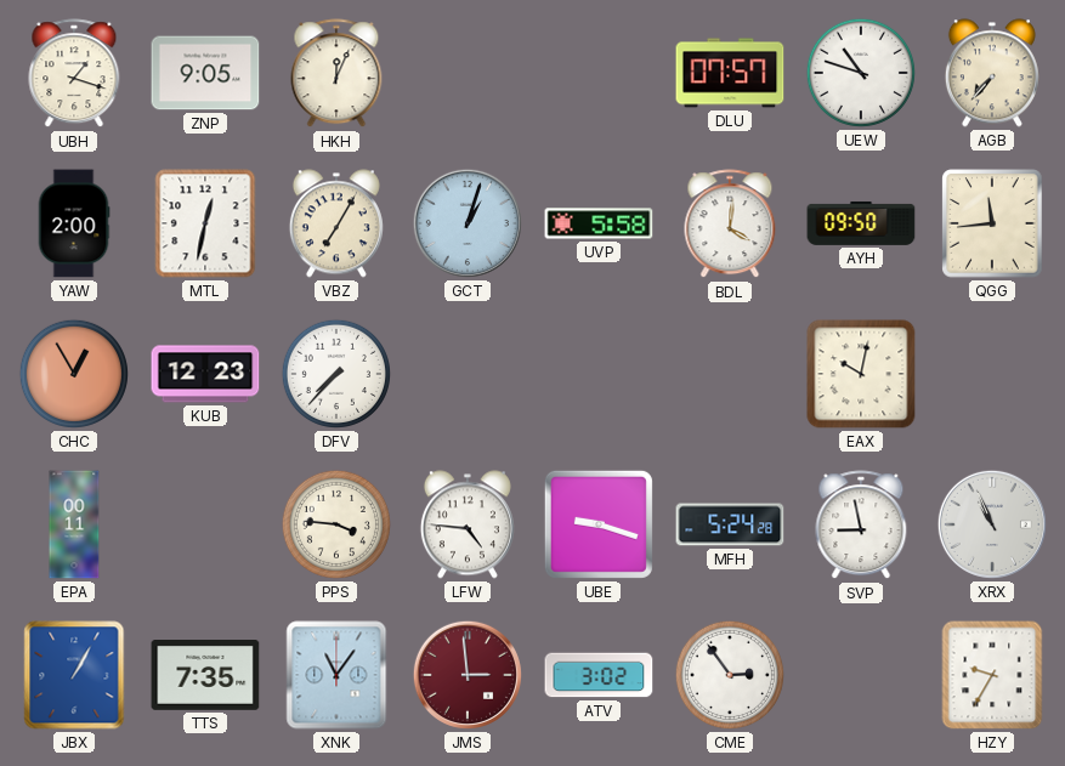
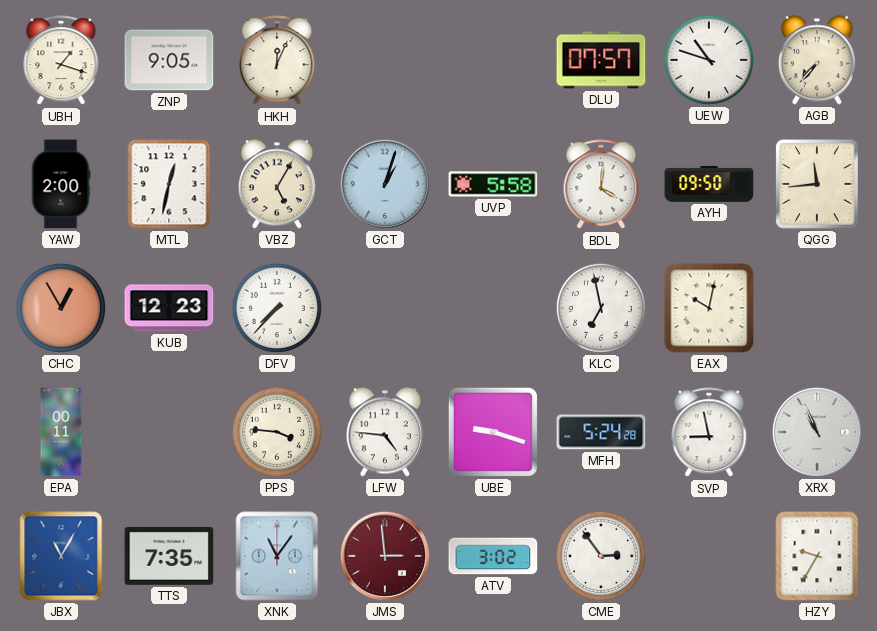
VBZ: 7:05 -> 5:05
KLC: none -> 6:58
JBX: 1:05 -> 11:05
